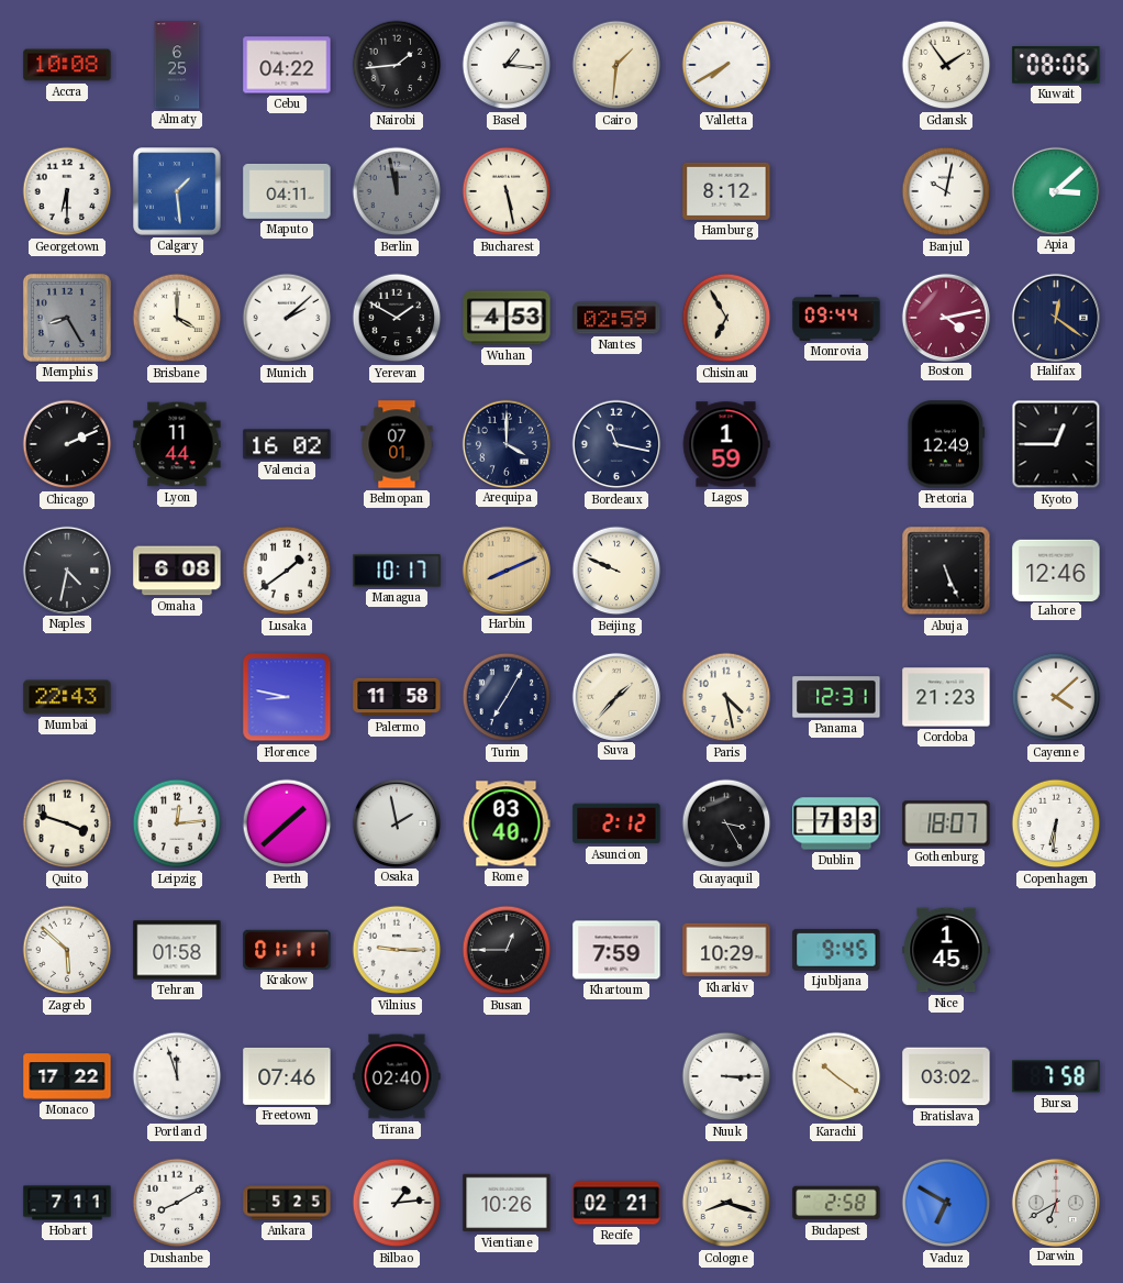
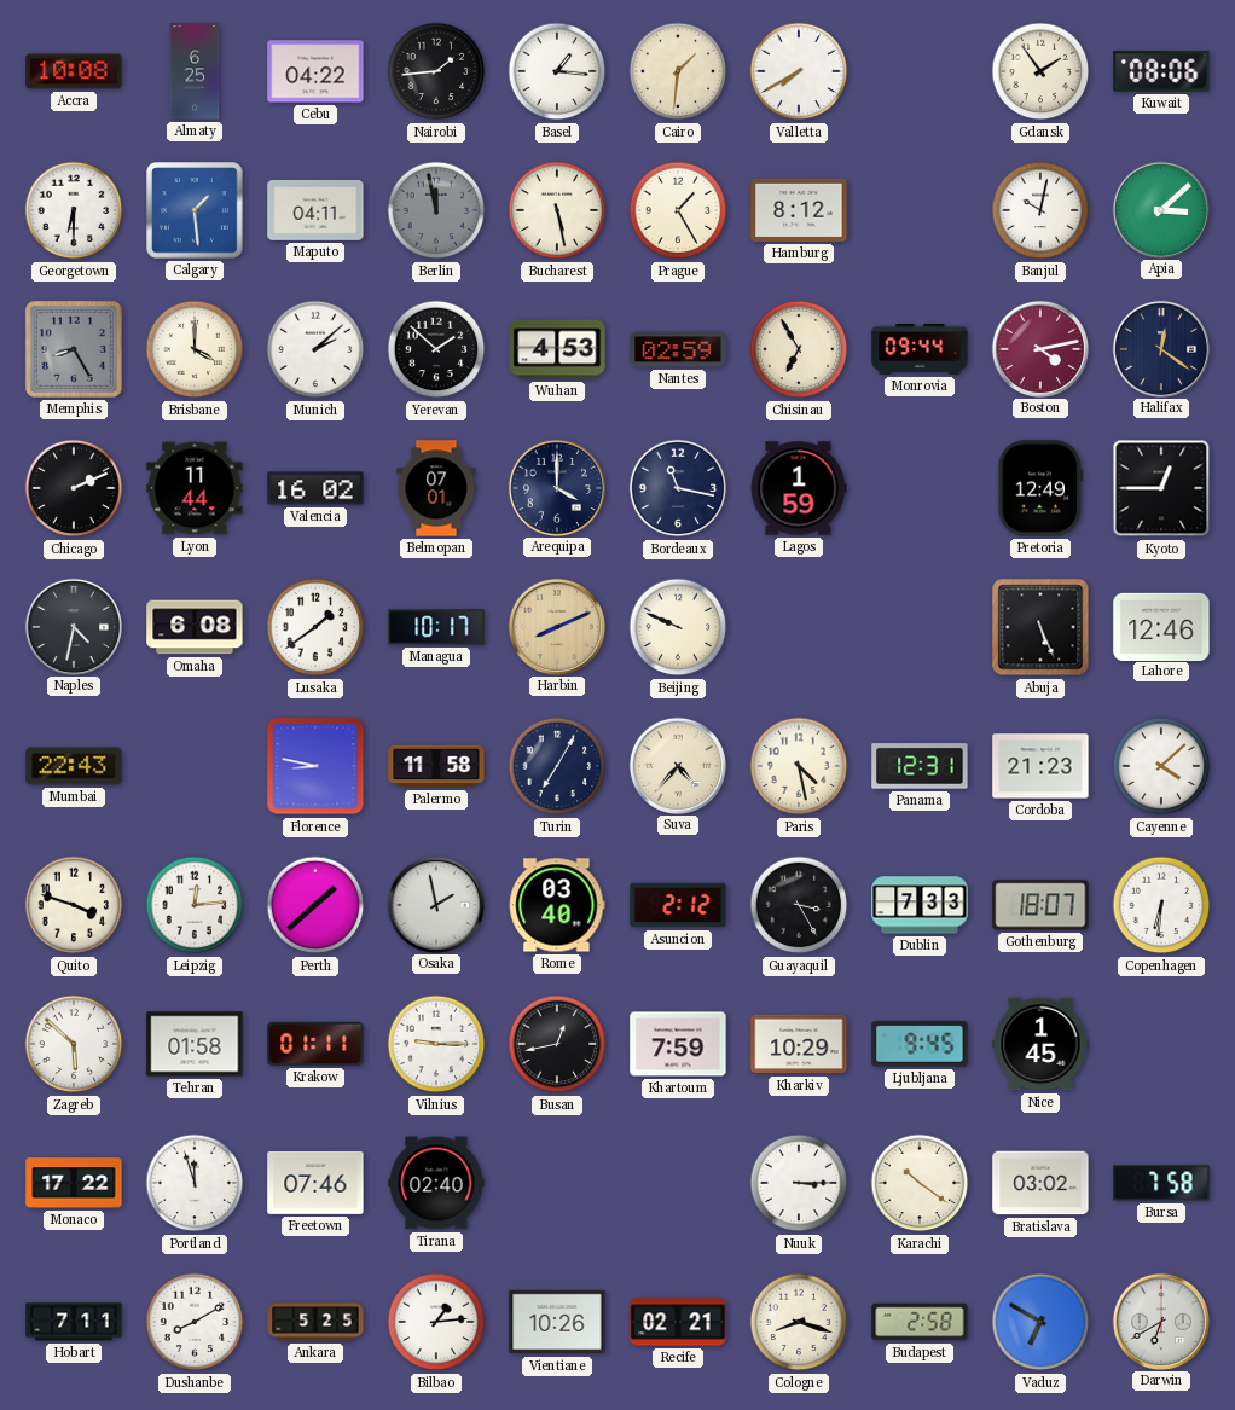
Prague: none -> 1:25
Yerevan: 1:50 -> 1:52
Suva: 1:37 -> 4:37
Busan: 12:45 -> 12:43
